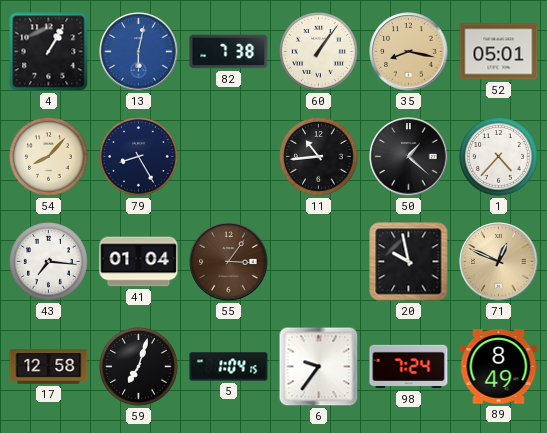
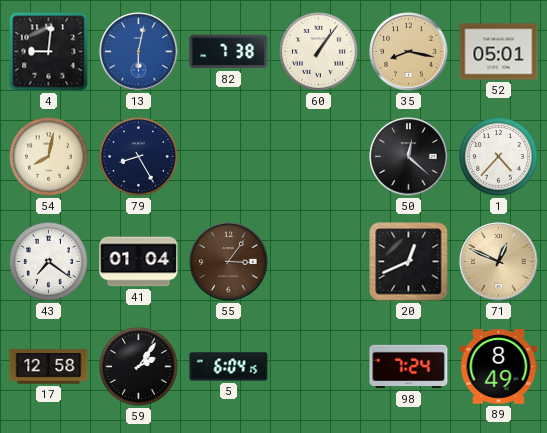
4: 1:05 -> 9:01
54: 8:07 -> 8:02
11: 10:44 -> none
50: 1:22 -> 12:22
43: 7:16 -> 7:21
20: 9:58 -> 12:41
59: 7:03 -> 2:06
5: 1:04 -> 6:04
6: 9:36 -> none
